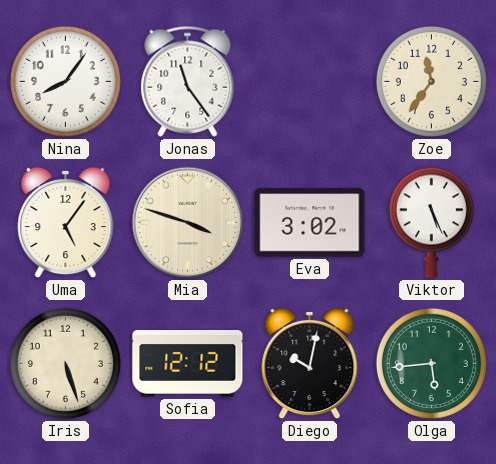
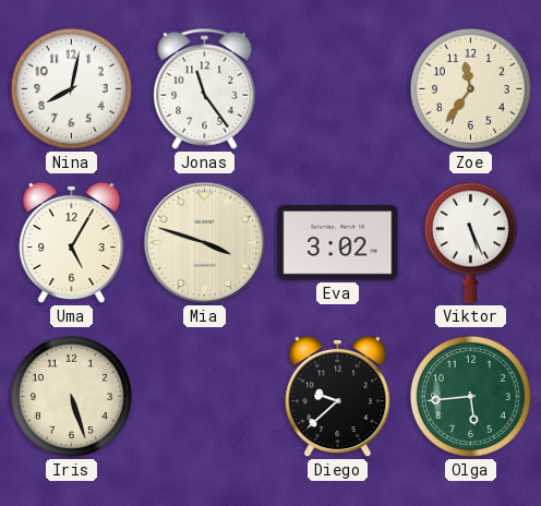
Nina: 8:06 -> 8:02
Uma: 5:06 -> 5:05
Sofia: 12:12 -> none
Diego: 10:02 -> 9:38
